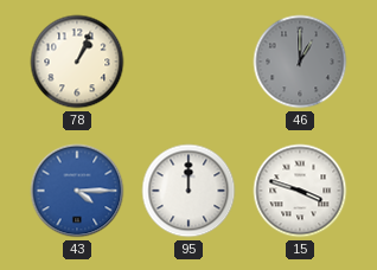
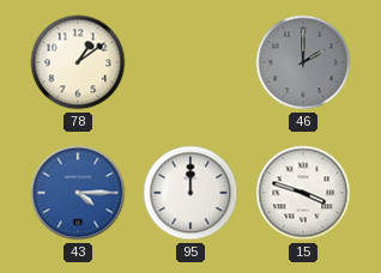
78: 1:04 -> 1:09
46: 1:00 -> 2:00
